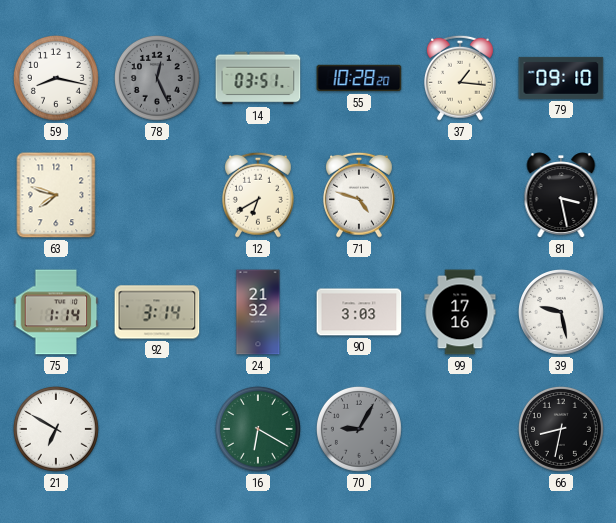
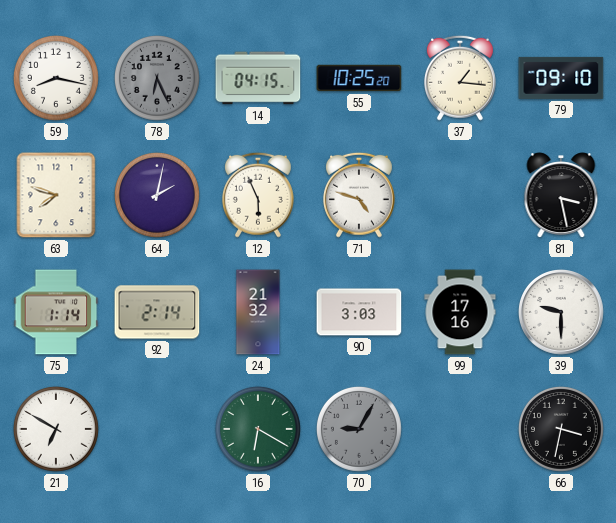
78: 12:26 -> 6:26
14: 03:51 -> 04:15
55: 10:28 -> 10:25
64: none -> 2:02
12: 6:40 -> 5:56
92: 3:14 -> 2:14
39: 9:28 -> 9:30
66: 8:32 -> 3:32
